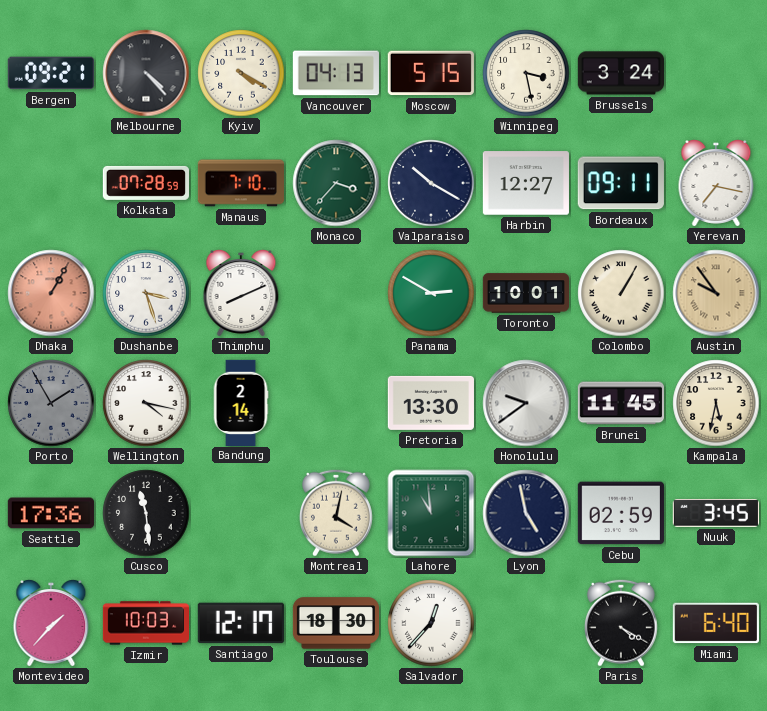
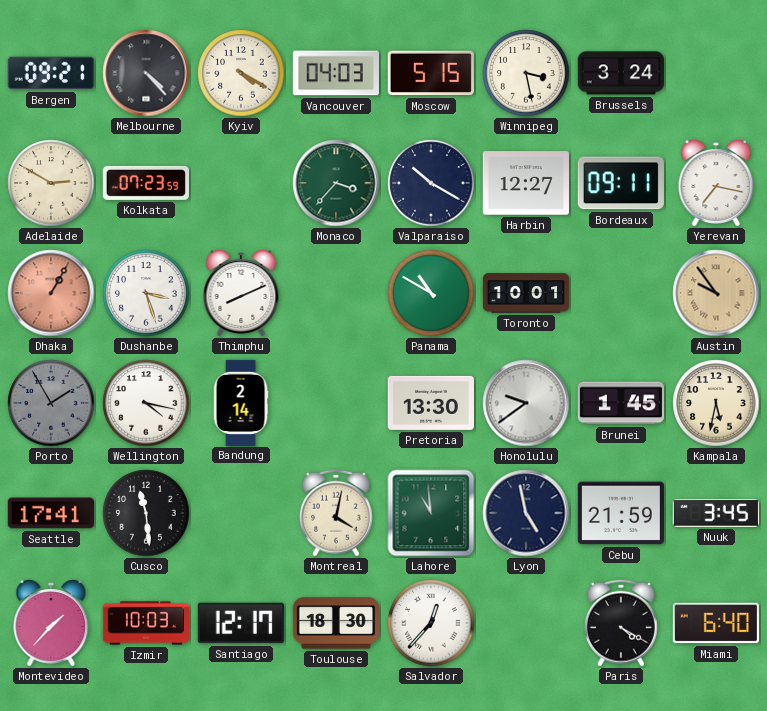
Vancouver: 04:13 -> 04:03
Adelaide: none -> 2:50
Kolkata: 07:28 -> 07:23
Manaus: 7:10 -> none
Panama: 2:50 -> 10:50
Colombo: 1:05 -> none
Brunei: 11:45 -> 1:45
Seattle: 17:36 -> 17:41
Cebu: 02:59 -> 21:59
